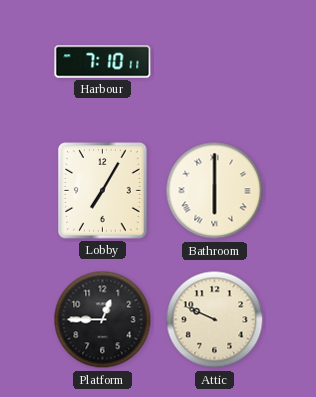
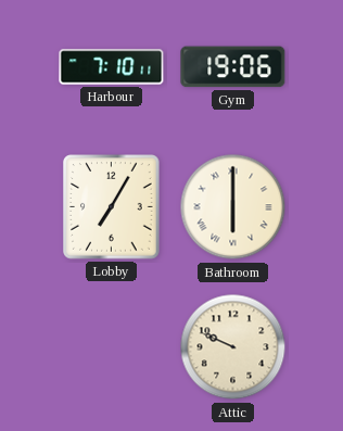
Gym: none -> 19:06
Platform: 12:45 -> none
